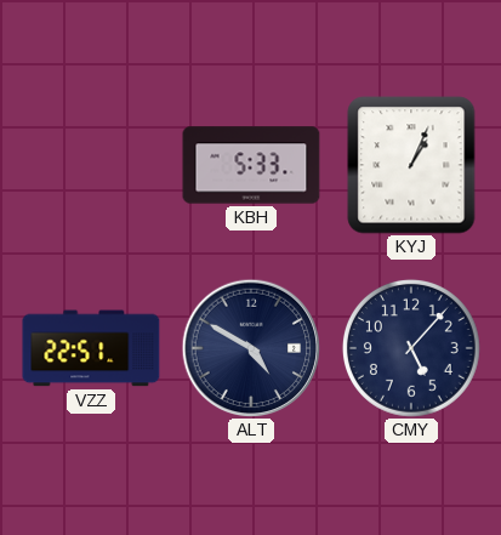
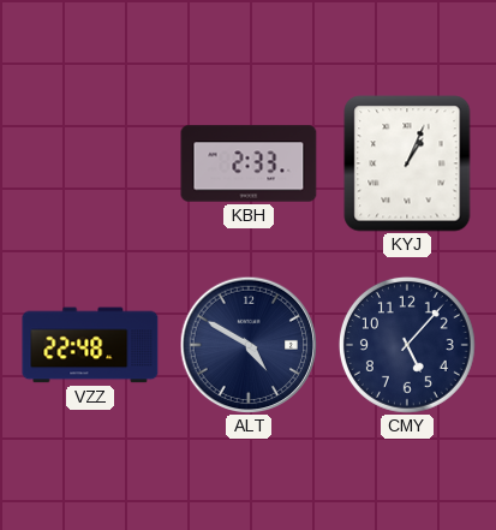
KBH: 5:33 -> 2:33
VZZ: 22:51 -> 22:48
